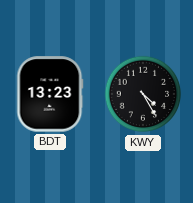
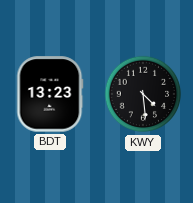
KWY: 4:25 -> 4:29
